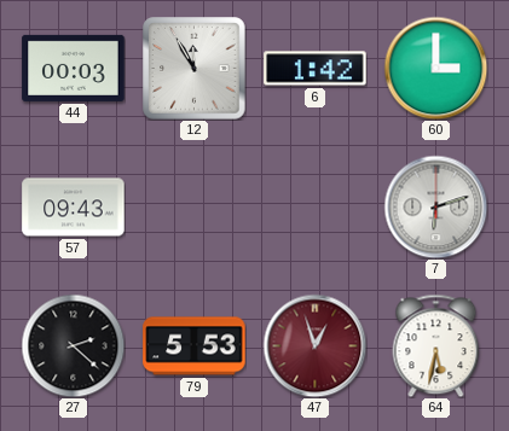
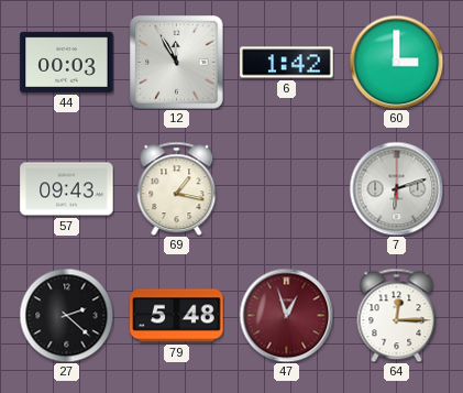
69: none -> 1:17
79: 5:53 -> 5:48
64: 5:32 -> 12:15
